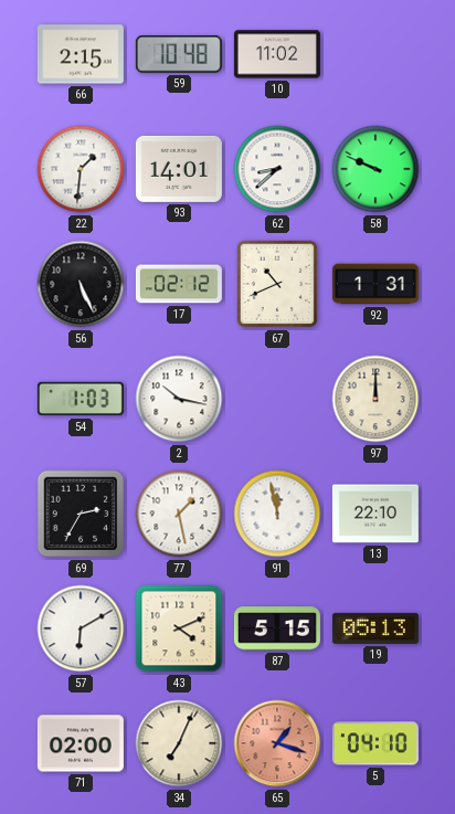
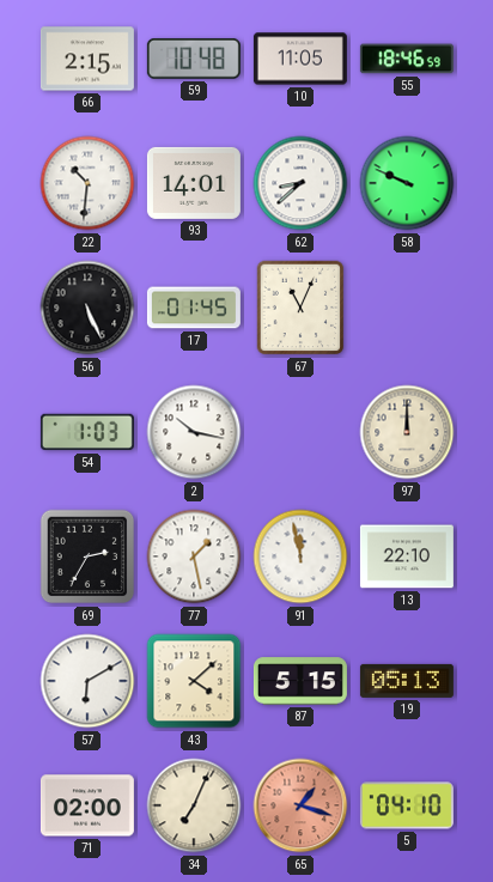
10: 11:02 -> 11:05
55: none -> 18:46
22: 1:31 -> 10:31
17: 02:12 -> 01:45
67: 10:41 -> 11:04
92: 1:31 -> none
43: 4:11 -> 4:08
